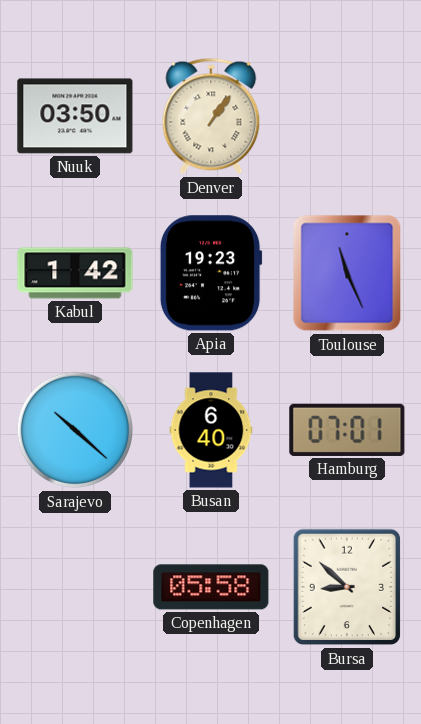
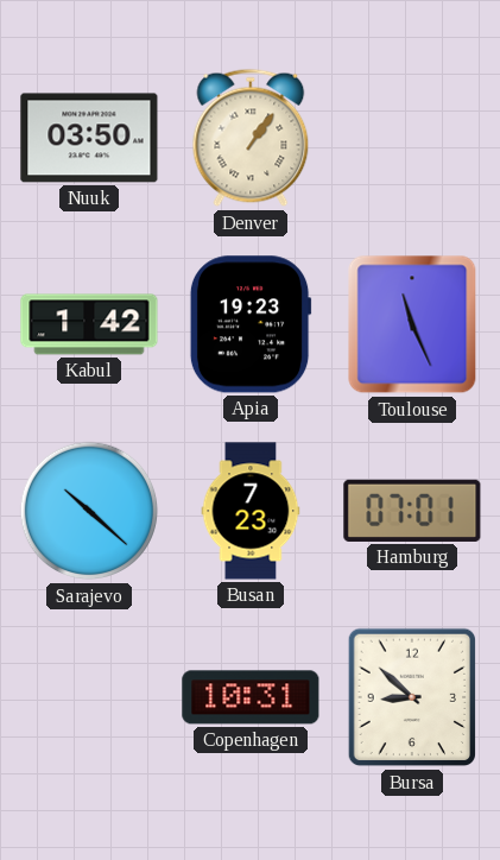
Busan: 6:40 -> 7:23
Copenhagen: 05:58 -> 10:31
